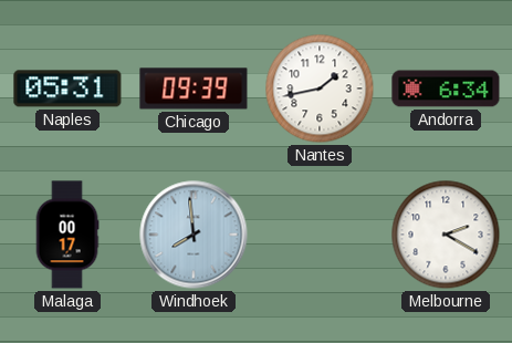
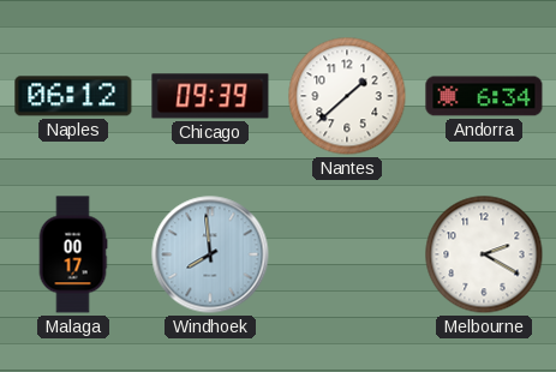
Naples: 05:31 -> 06:12
Nantes: 1:43 -> 1:38
